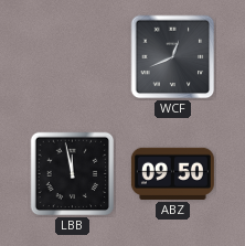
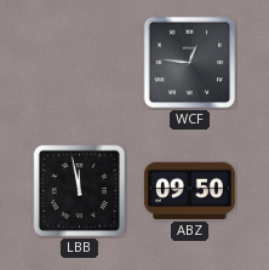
WCF: 12:41 -> 12:46
